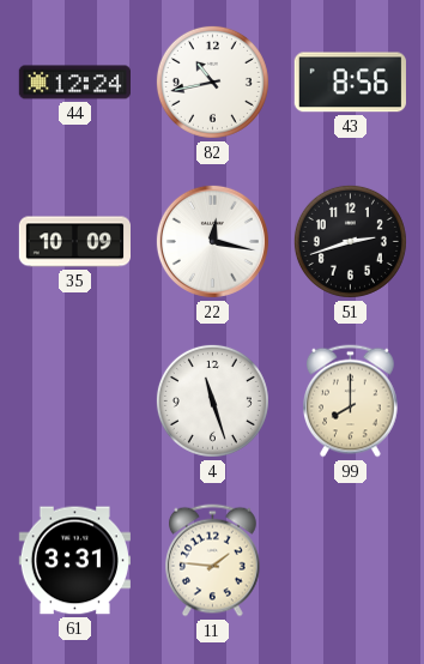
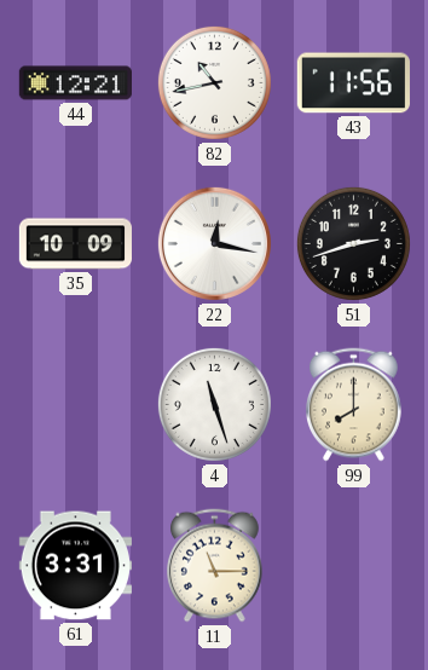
44: 12:24 -> 12:21
43: 8:56 -> 11:56
11: 1:46 -> 11:15
